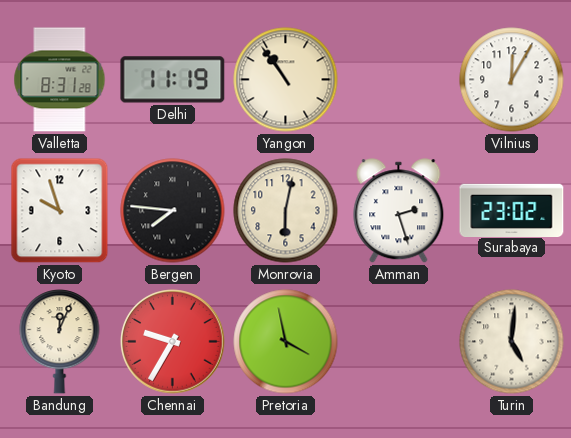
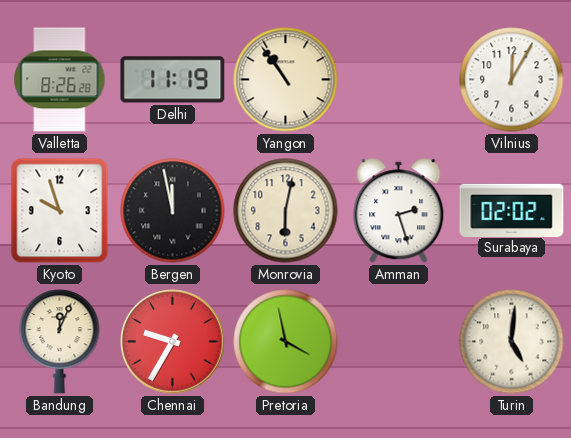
Valletta: 8:31 -> 8:26
Bergen: 7:46 -> 11:58
Surabaya: 23:02 -> 02:02
